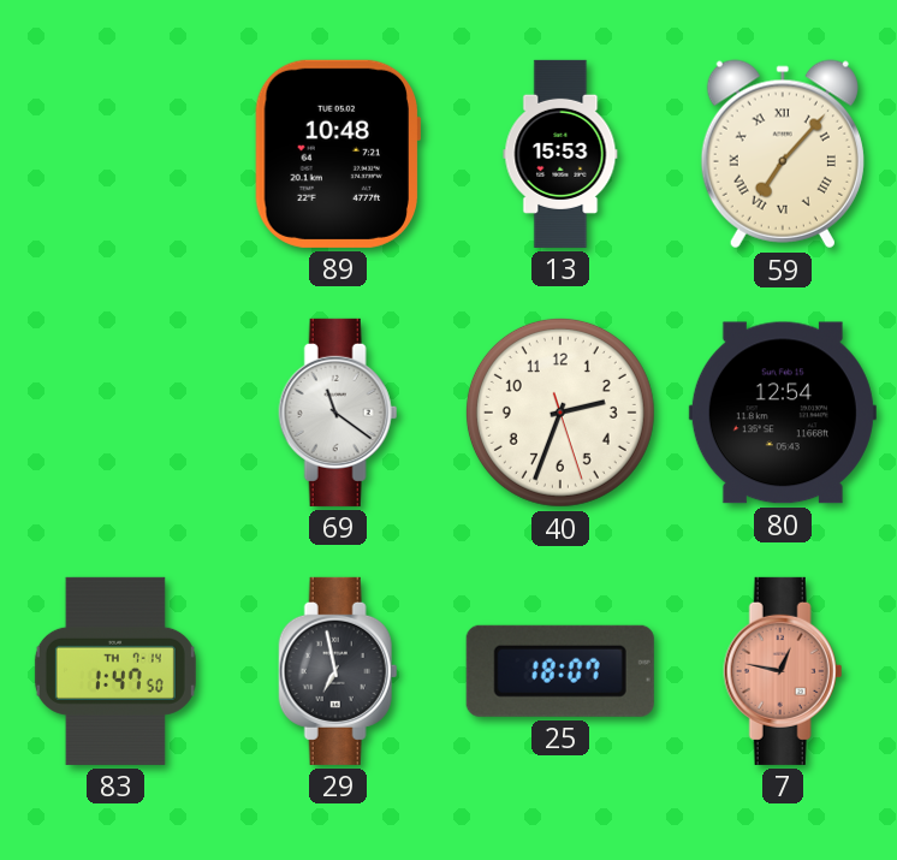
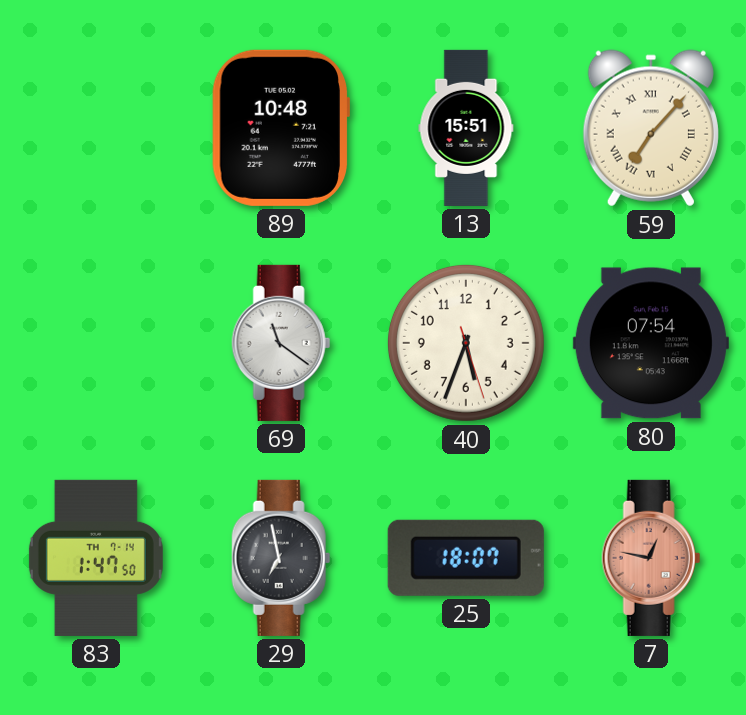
13: 15:53 -> 15:51
40: 2:33 -> 5:33
80: 12:54 -> 07:54
